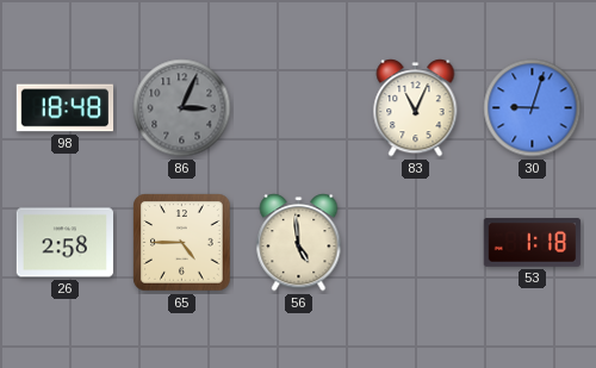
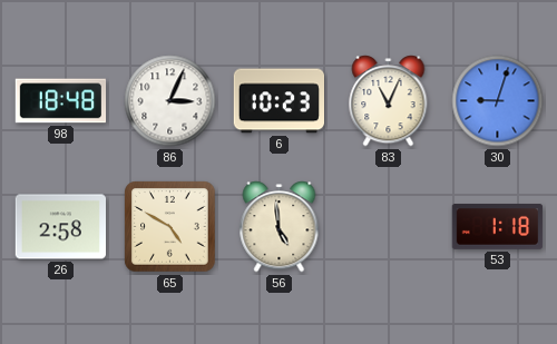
86 dial: grey -> white
6: none -> 10:23
65: 4:45 -> 4:50
